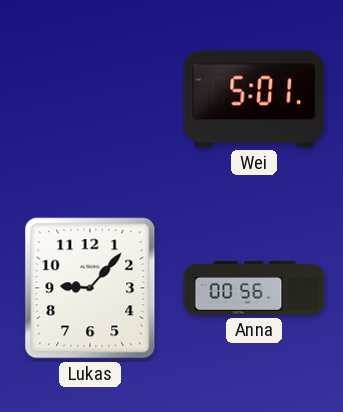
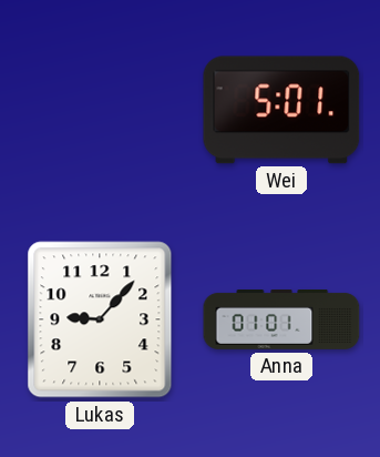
Anna: 00:56 -> 01:01
